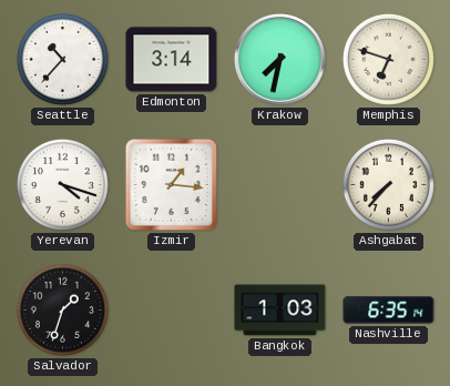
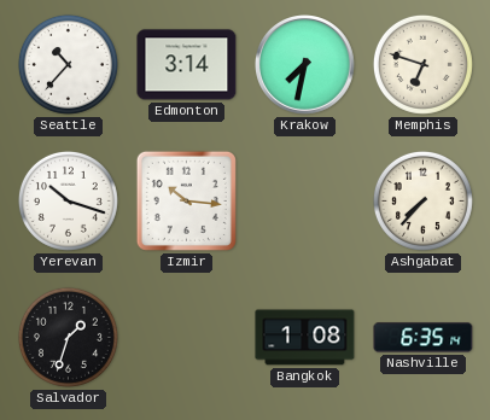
Yerevan: 4:18 -> 10:18
Izmir: 1:16 -> 10:16
Bangkok: 1:03 -> 1:08
